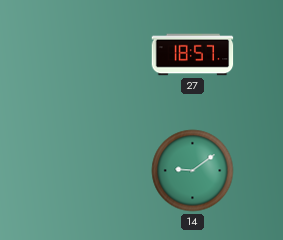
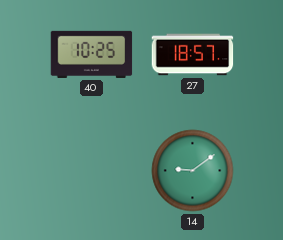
40: none -> 10:25
